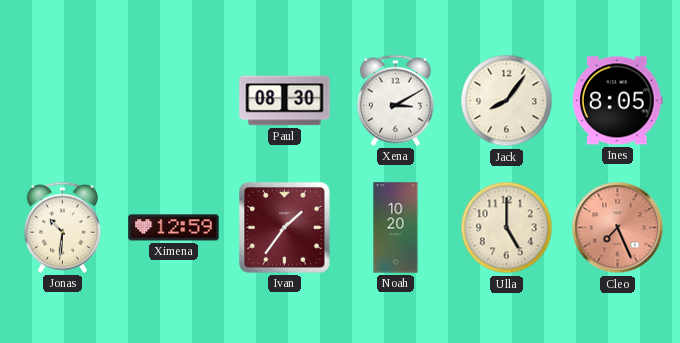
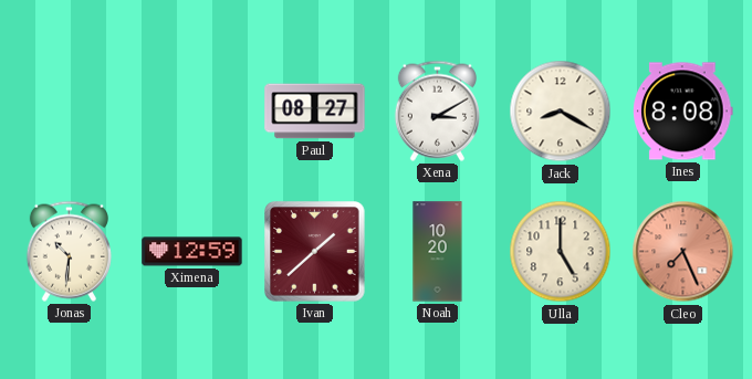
Paul: 08:30 -> 08:27
Jack: 8:06 -> 8:20
Ines: 8:05 -> 8:08
Ivan: 1:36 -> 1:38
